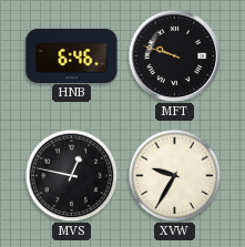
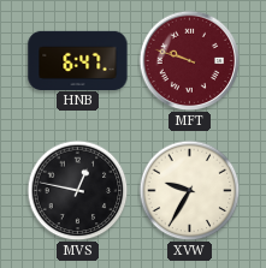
HNB: 6:46 -> 6:47
MFT dial: black -> burgundy
